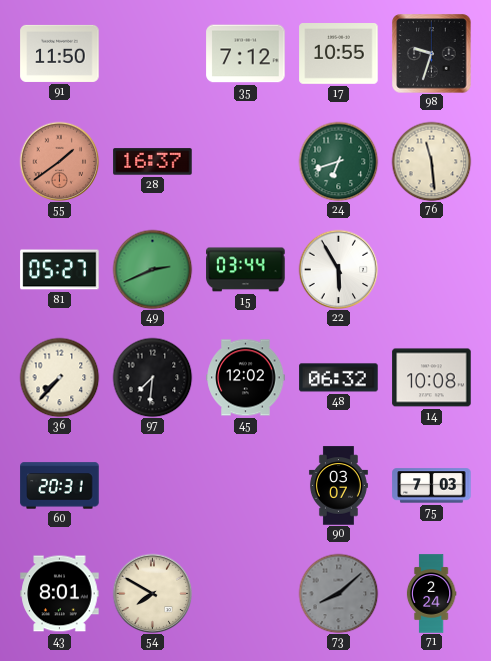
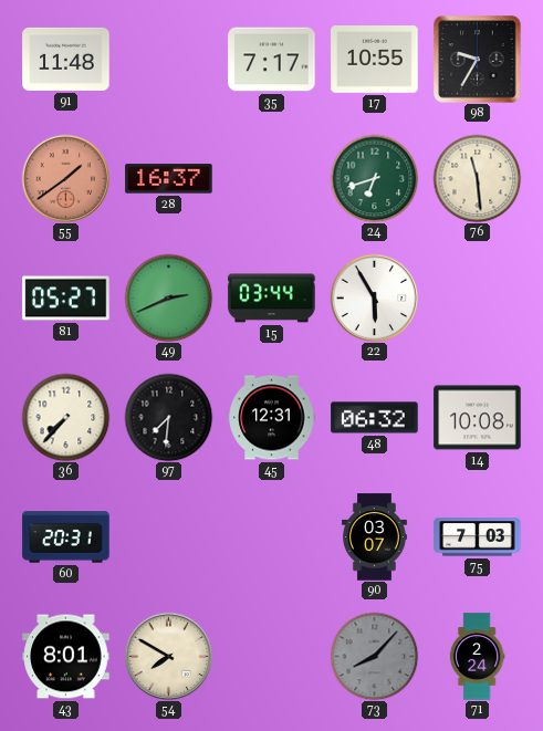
91: 11:50 -> 11:48
35: 7:12 -> 7:17
98: 9:33 -> 9:35
45: 12:02 -> 12:31
73: 8:08 -> 8:07
